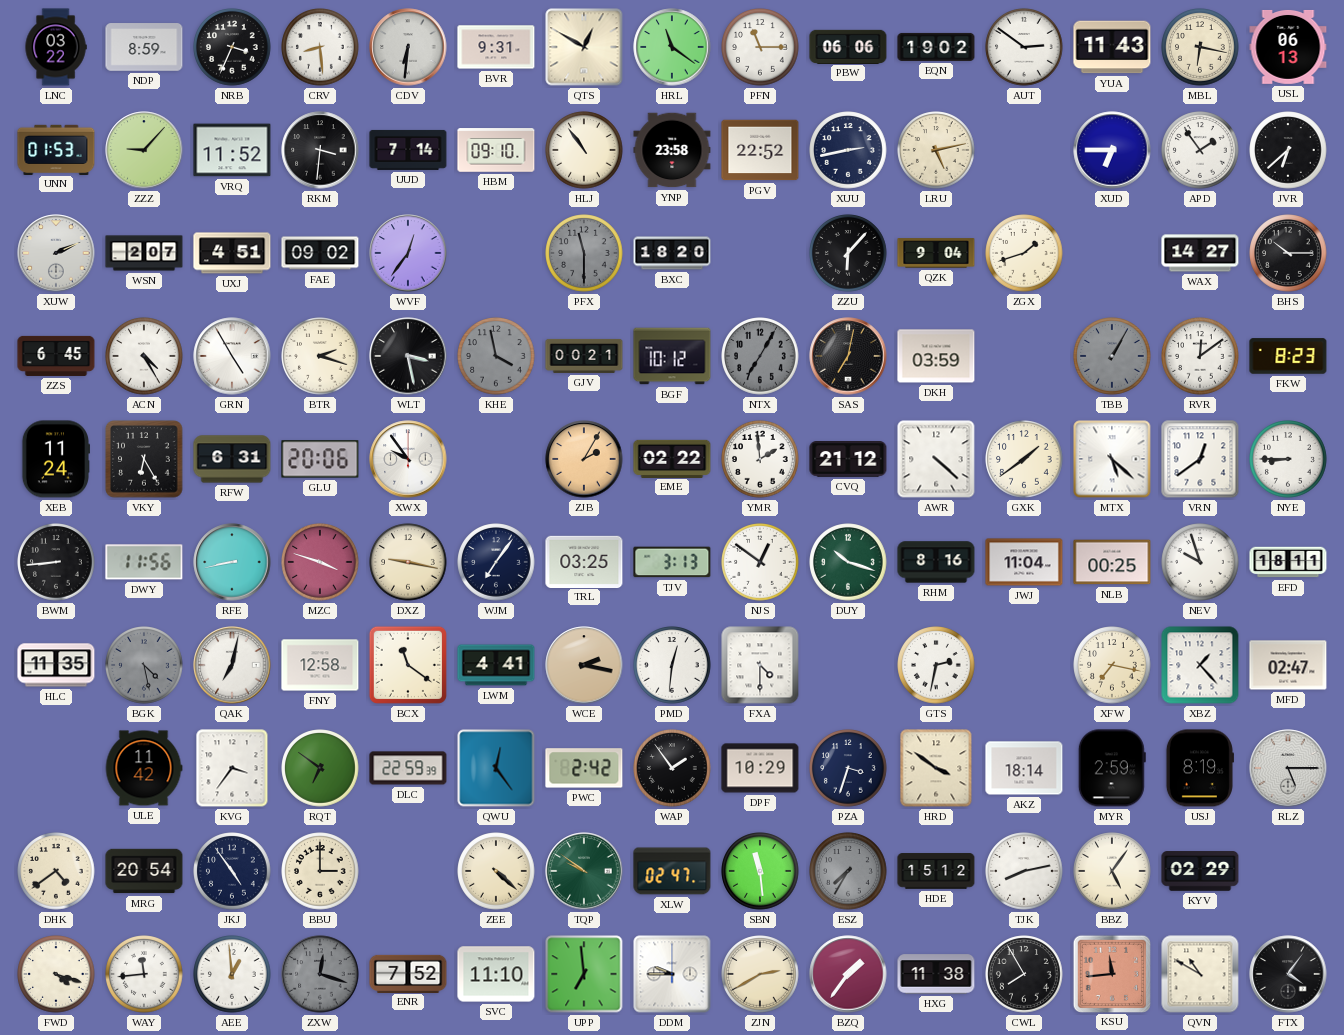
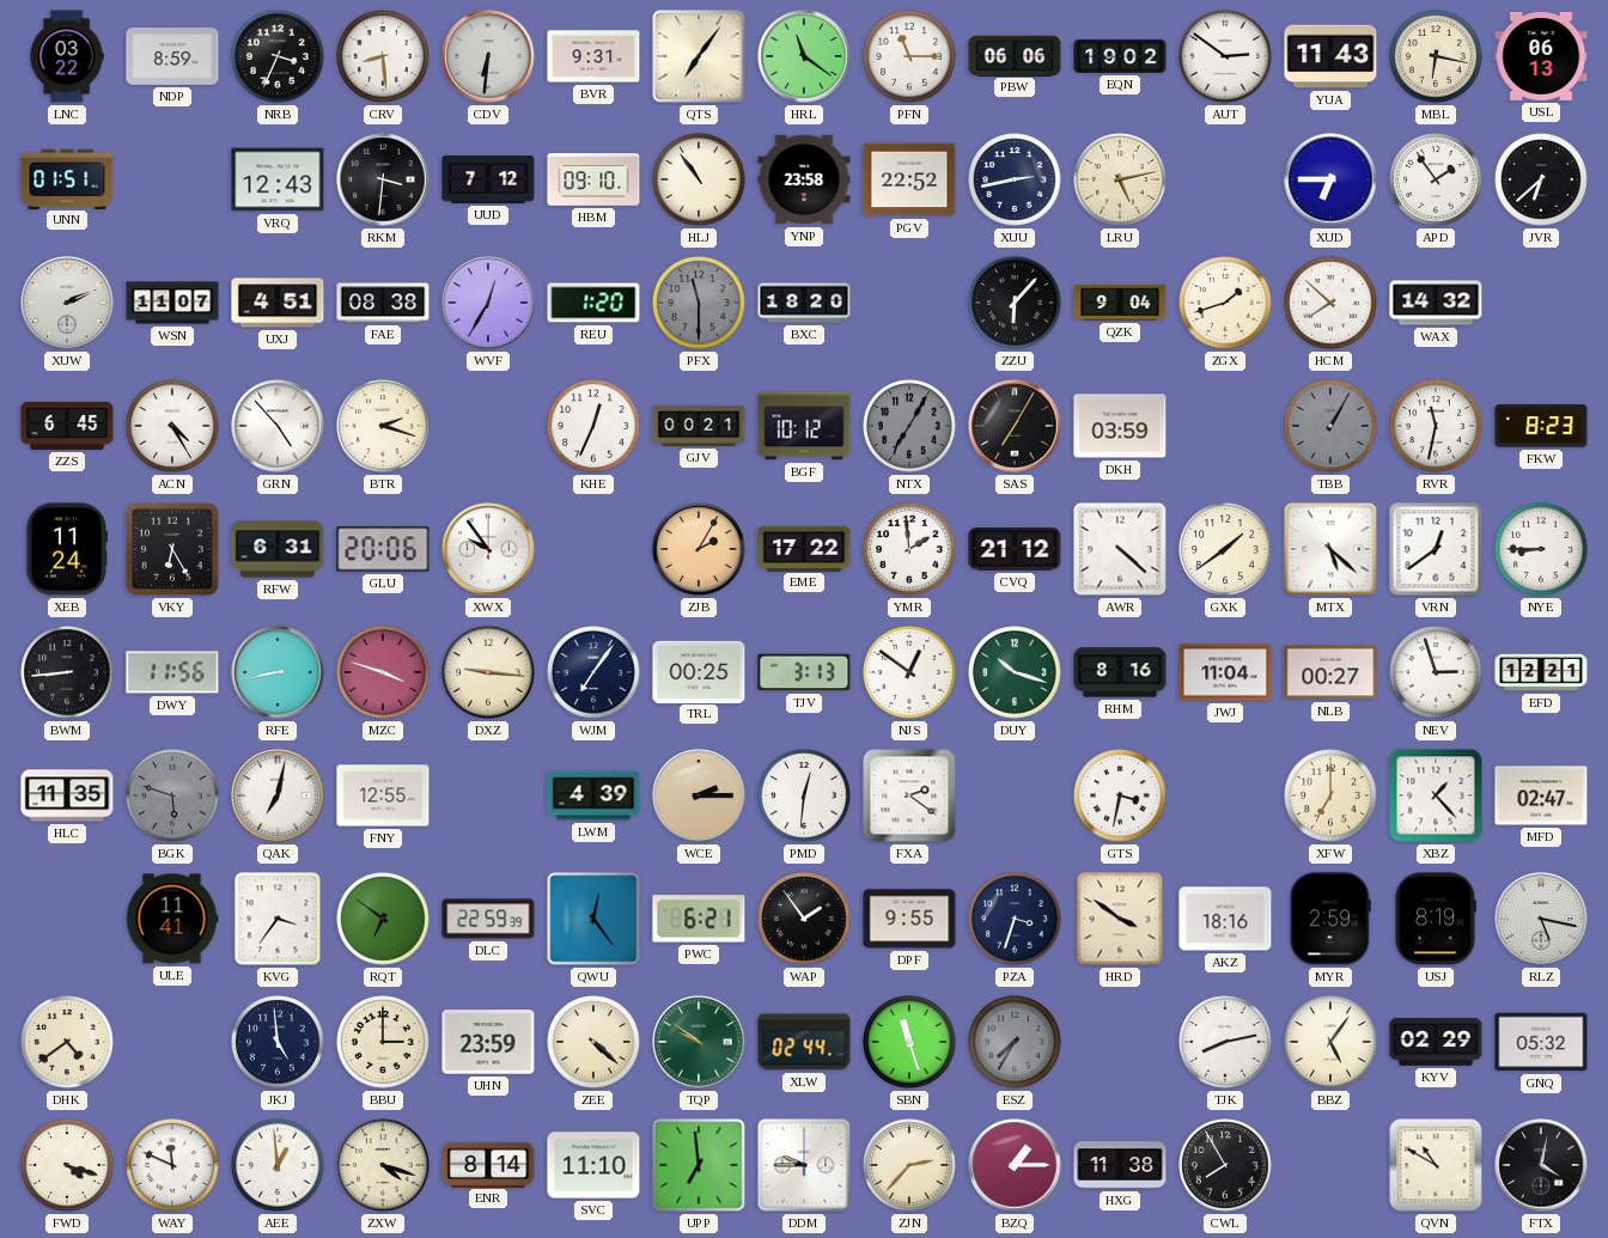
QTS: 12:50 -> 7:06
UNN: 01:53 -> 01:51
ZZZ: 9:07 -> none
VRQ: 11:52 -> 12:43
UUD: 7:14 -> 7:12
WSN: 2:07 -> 11:07
FAE: 09:02 -> 08:38
WVF: 12:36 -> 12:35
REU: none -> 1:20
HCM: none -> 7:52
WAX: 14:27 -> 14:32
BHS: 10:15 -> none
GRN: 4:55 -> 4:53
WLT: 3:28 -> none
KHE: 3:58 -> 12:34
KHE dial: grey -> white
SAS: 7:02 -> 7:05
RVR: 12:09 -> 11:32
EME: 02:22 -> 17:22
DXZ: 9:17 -> 9:16
TRL: 03:25 -> 00:25
NLB: 00:25 -> 00:27
NEV: 9:57 -> 2:57
EFD: 18:11 -> 12:21
BGK: 4:28 -> 5:48
FNY: 12:58 -> 12:55
BCX: 11:21 -> none
LWM: 4:41 -> 4:39
WCE: 2:17 -> 2:15
FXA: 4:30 -> 2:21
GTS: 2:32 -> 3:32
XFW: 7:17 -> 7:00
ULE: 11:42 -> 11:41
PWC: 2:42 -> 6:21
DPF: 10:29 -> 9:55
AKZ: 18:14 -> 18:16
RLZ: 5:15 -> 5:17
MRG: 20:54 -> none
JKJ: 4:54 -> 4:59
UHN: none -> 23:59
XLW: 02:47 -> 02:44
SBN: 11:29 -> 11:27
HDE: 15:12 -> none
GNQ: none -> 05:32
WAY: 11:44 -> 11:49
ZXW: 12:18 -> 4:18
ZXW dial: grey -> cream
ENR: 7:52 -> 8:14
ZJN: 2:40 -> 2:37
BZQ: 1:36 -> 1:15
KSU: 11:44 -> none
FTX: 4:06 -> 4:02
